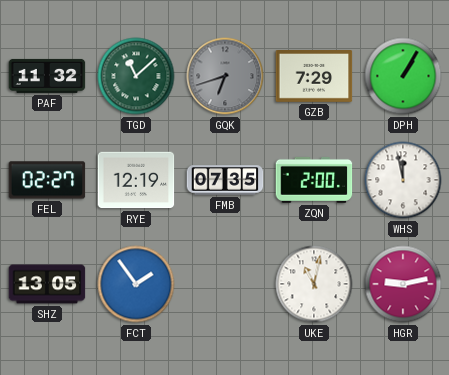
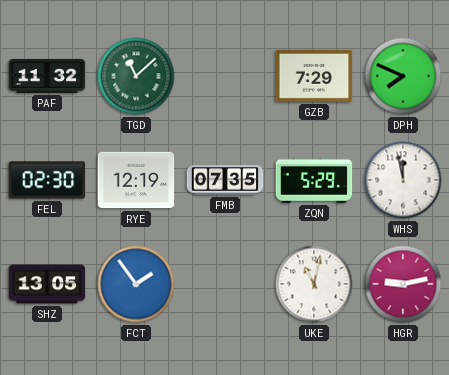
GQK: 6:42 -> none
DPH: 1:05 -> 7:49
FEL: 02:27 -> 02:30
ZQN: 2:00 -> 5:29
